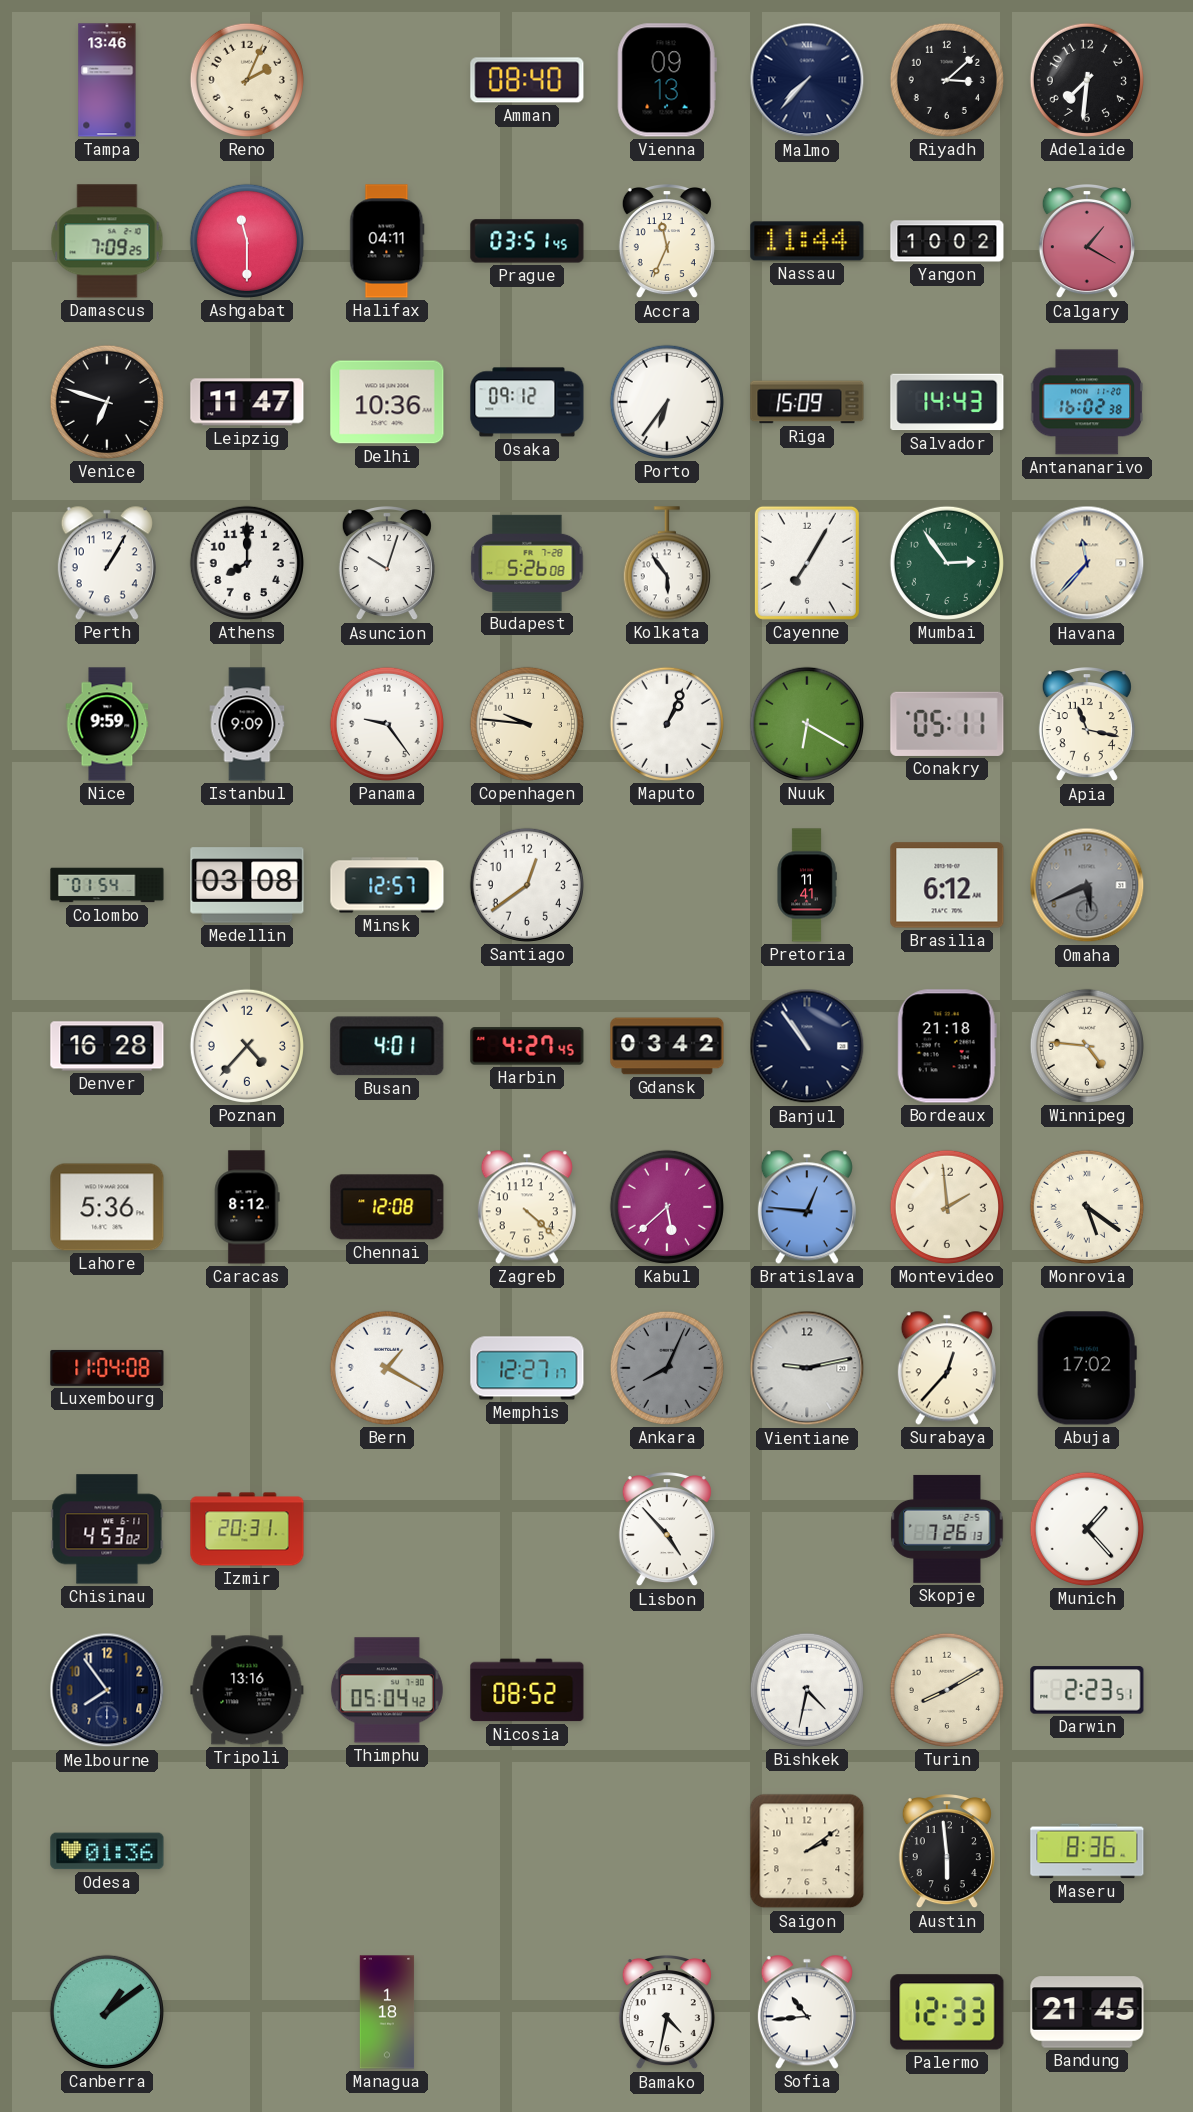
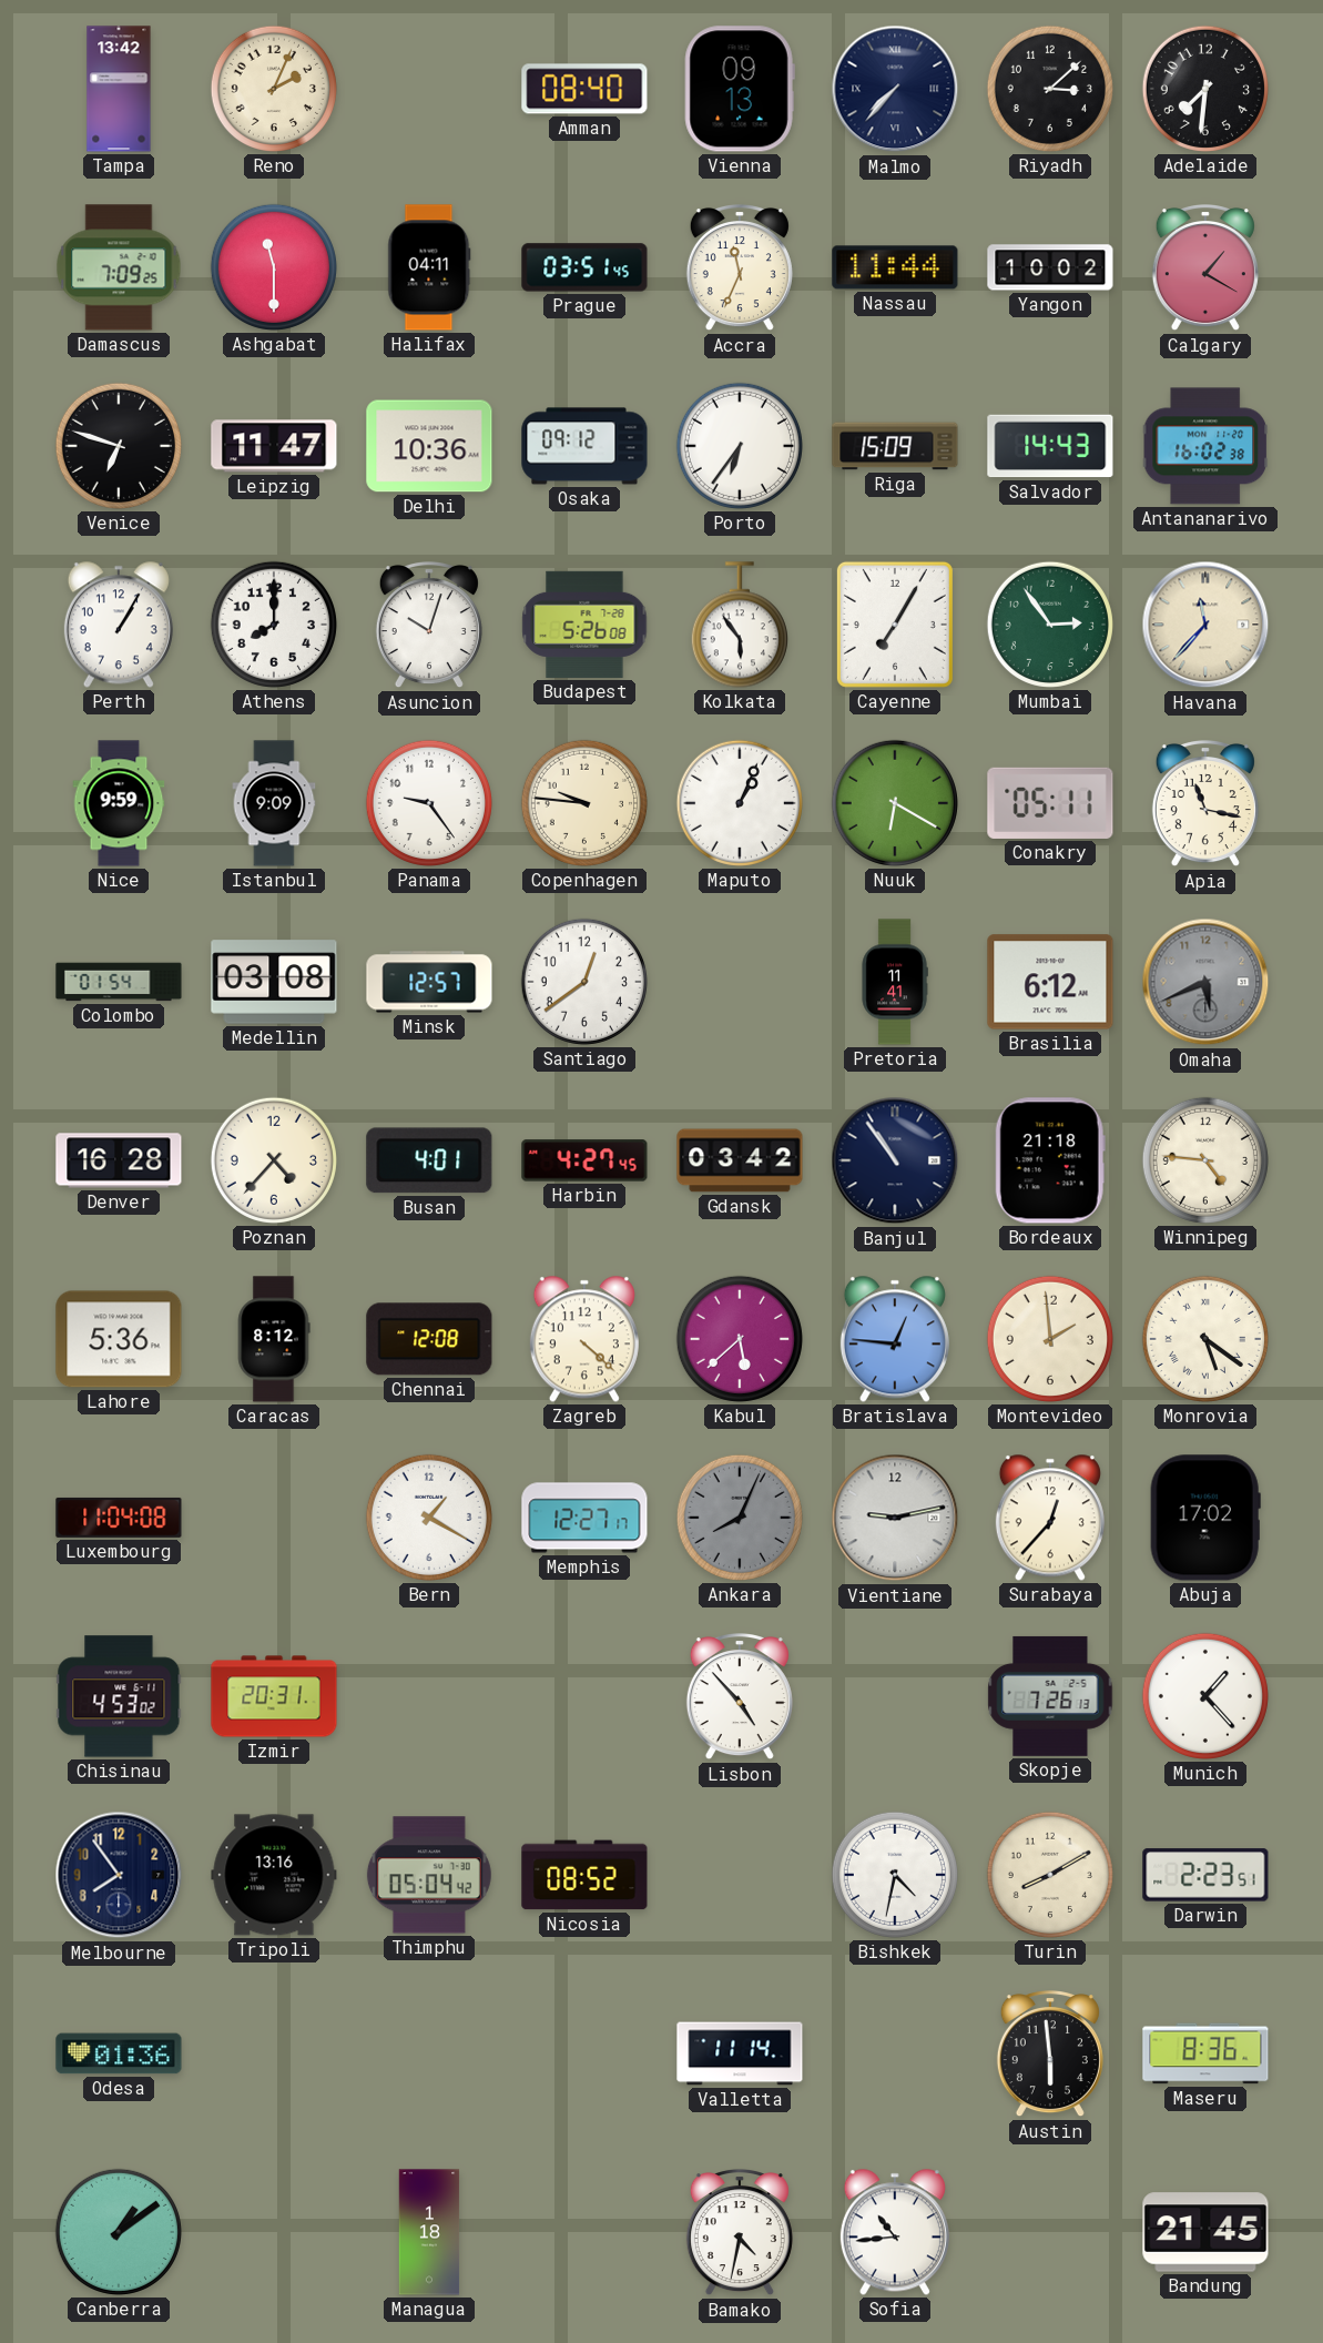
Tampa: 13:46 -> 13:42
Valletta: none -> 11:14
Saigon: 2:09 -> none
Palermo: 12:33 -> none
